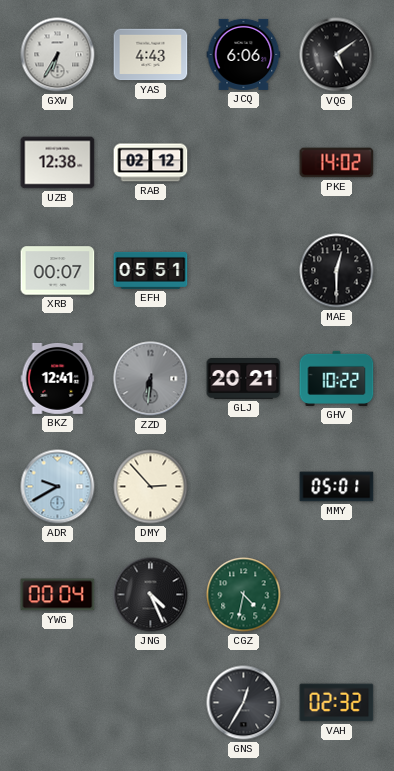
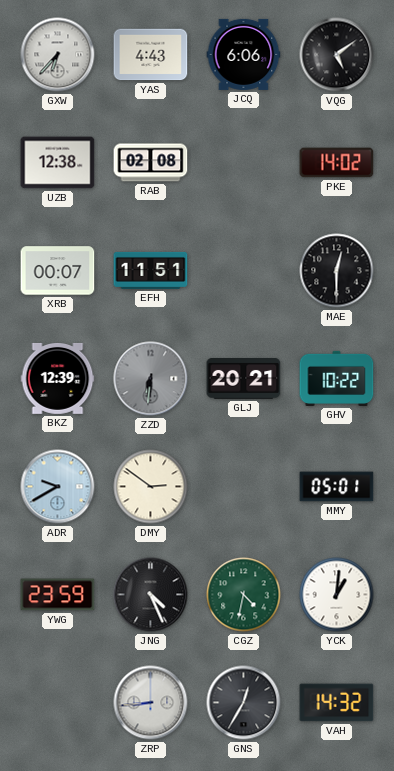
GXW: 6:35 -> 6:37
RAB: 02:12 -> 02:08
EFH: 05:51 -> 11:51
BKZ: 12:41 -> 12:39
DMY: 2:53 -> 2:51
YWG: 00:04 -> 23:59
YCK: none -> 1:01
ZRP: none -> 8:44
VAH: 02:32 -> 14:32
